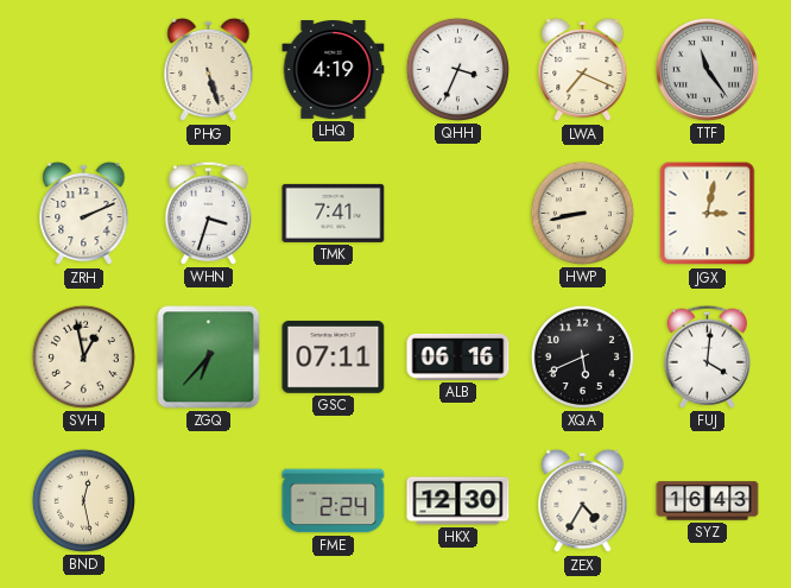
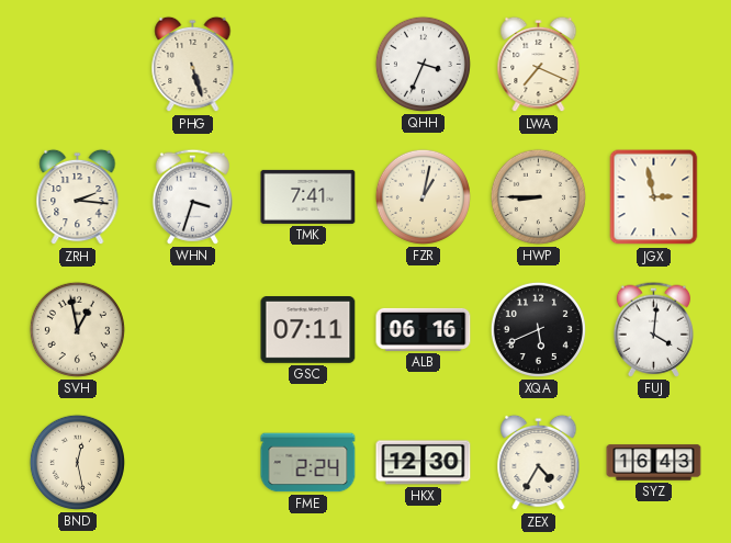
LHQ: 4:19 -> none
TTF: 11:24 -> none
ZRH: 2:11 -> 2:16
FZR: none -> 1:02
HWP: 8:43 -> 8:45
JGX: 3:02 -> 2:58
ZGQ: 6:37 -> none
